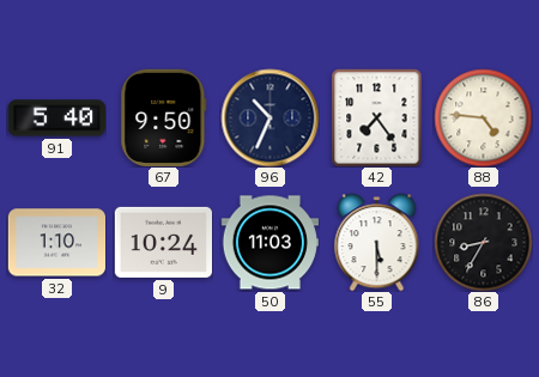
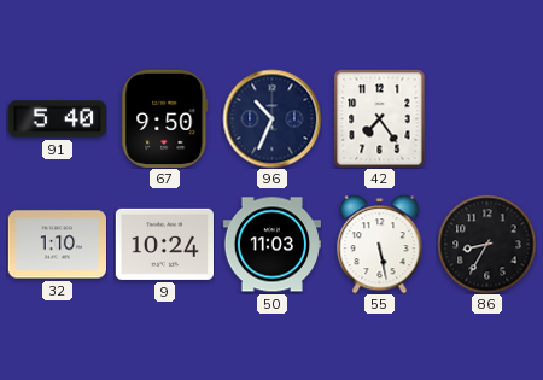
88: 4:46 -> none
55: 5:30 -> 5:28
